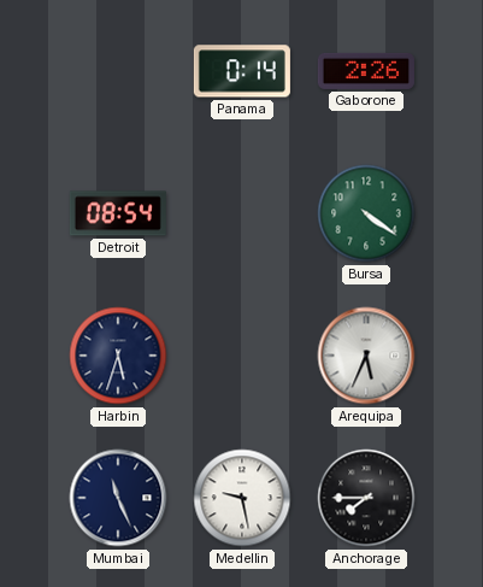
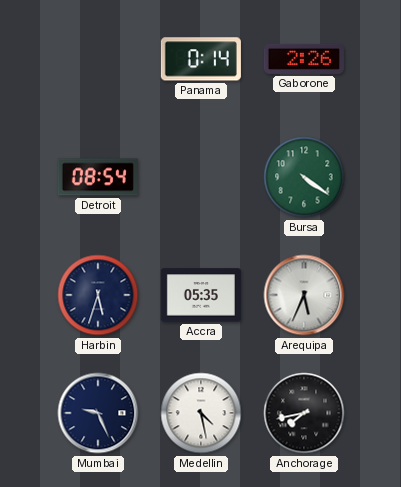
Accra: none -> 05:35
Mumbai: 11:26 -> 9:26
Medellin: 9:28 -> 4:28
Anchorage: 7:45 -> 7:43
